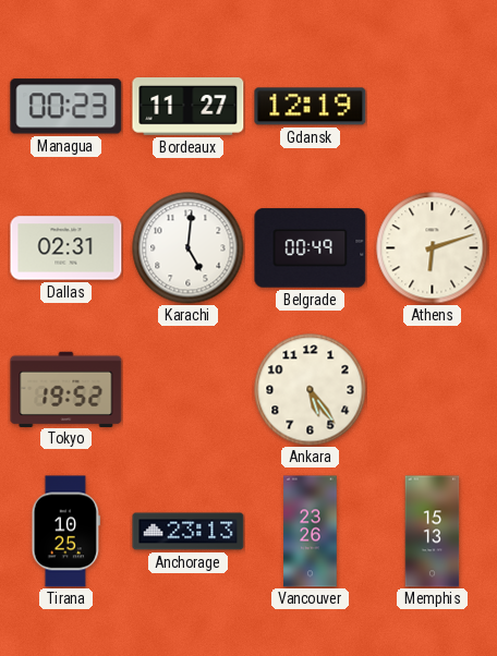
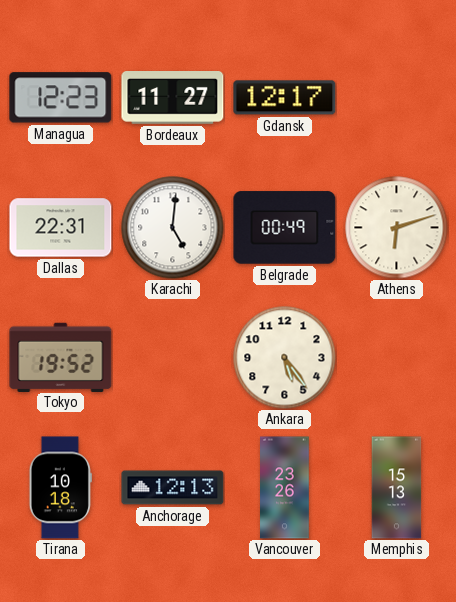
Managua: 00:23 -> 12:23
Gdansk: 12:19 -> 12:17
Dallas: 02:31 -> 22:31
Tirana: 10:25 -> 10:18
Anchorage: 23:13 -> 12:13
